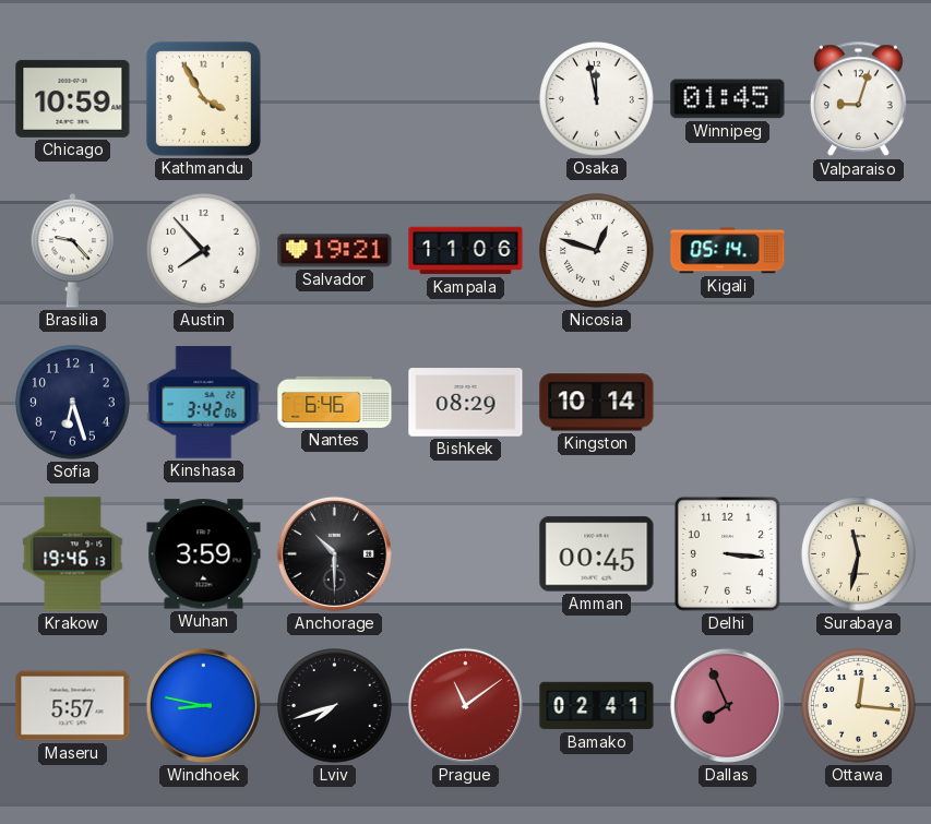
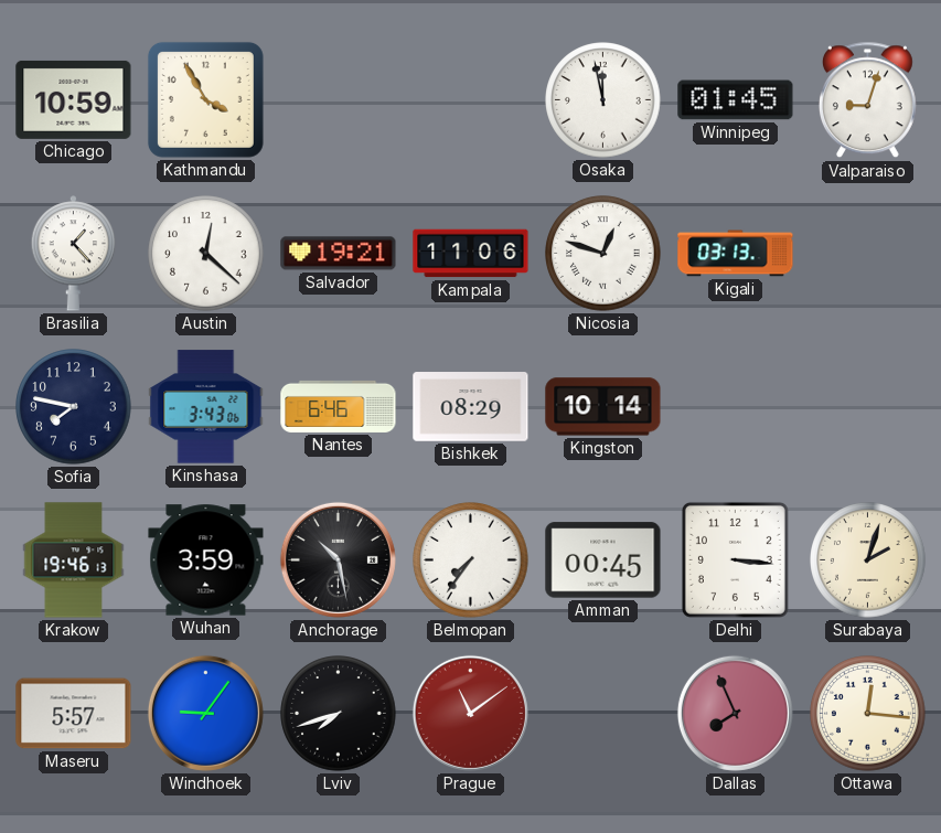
Brasilia: 9:23 -> 1:23
Austin: 7:53 -> 12:22
Kigali: 05:14 -> 03:13
Sofia: 6:27 -> 7:47
Kinshasa: 3:42 -> 3:43
Anchorage: 10:30 -> 10:28
Belmopan: none -> 7:36
Surabaya: 11:32 -> 2:03
Windhoek: 8:47 -> 9:06
Bamako: 02:41 -> none
